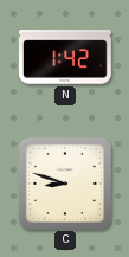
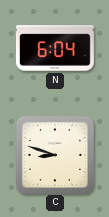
N: 1:42 -> 6:04
